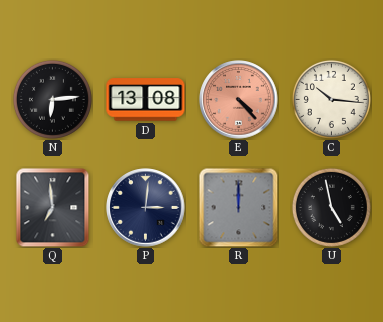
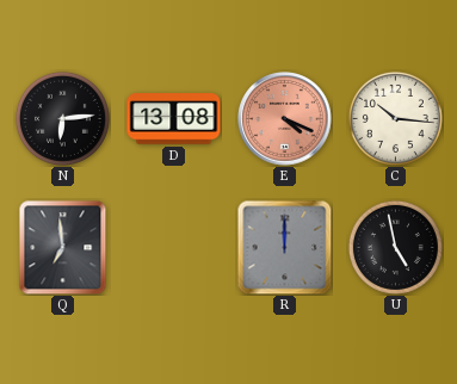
E: 4:23 -> 4:19
P: 3:01 -> none
